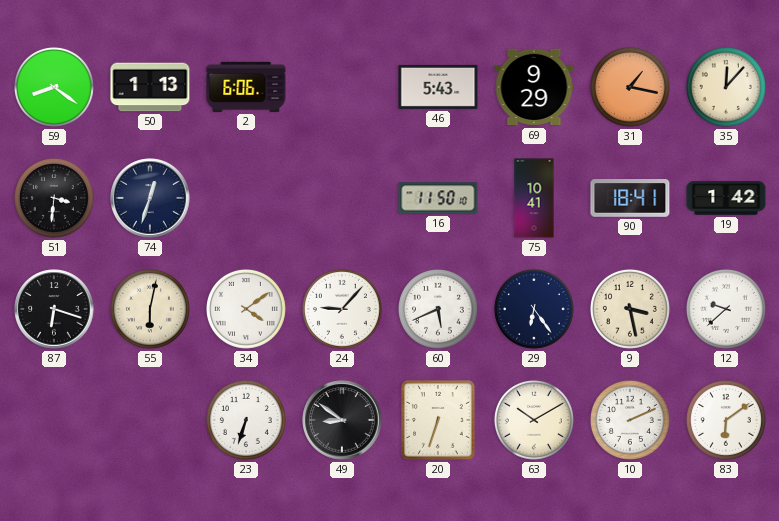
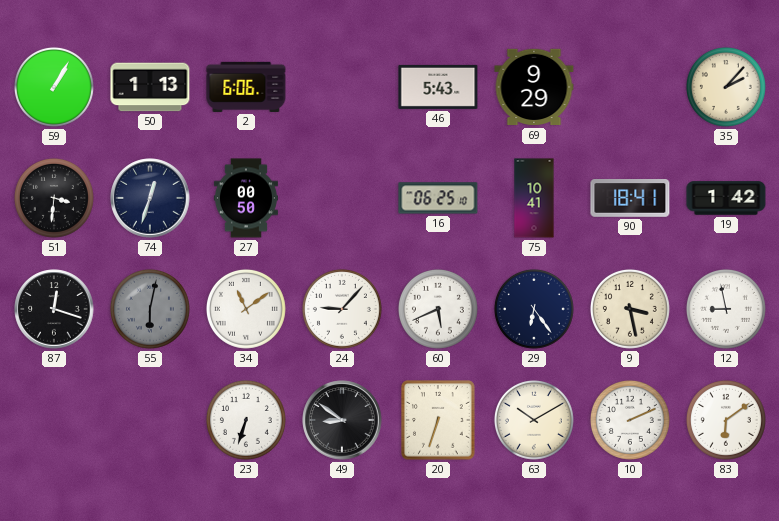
59: 8:21 -> 1:05
31: 1:17 -> none
35: 12:07 -> 2:07
27: none -> 00:50
16: 11:50 -> 06:25
87: 6:18 -> 12:18
55 dial: cream -> grey
34: 4:09 -> 11:09
12: 9:38 -> 8:58
